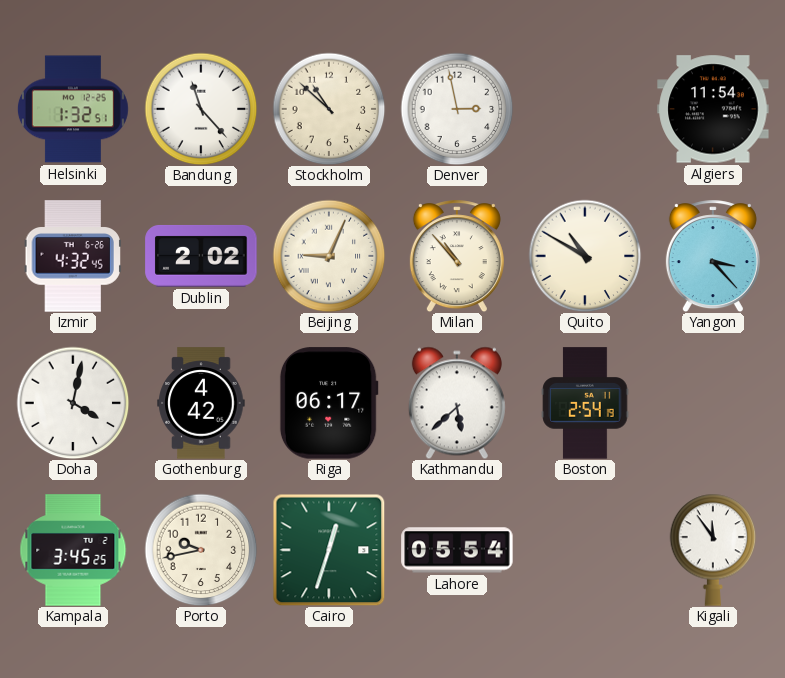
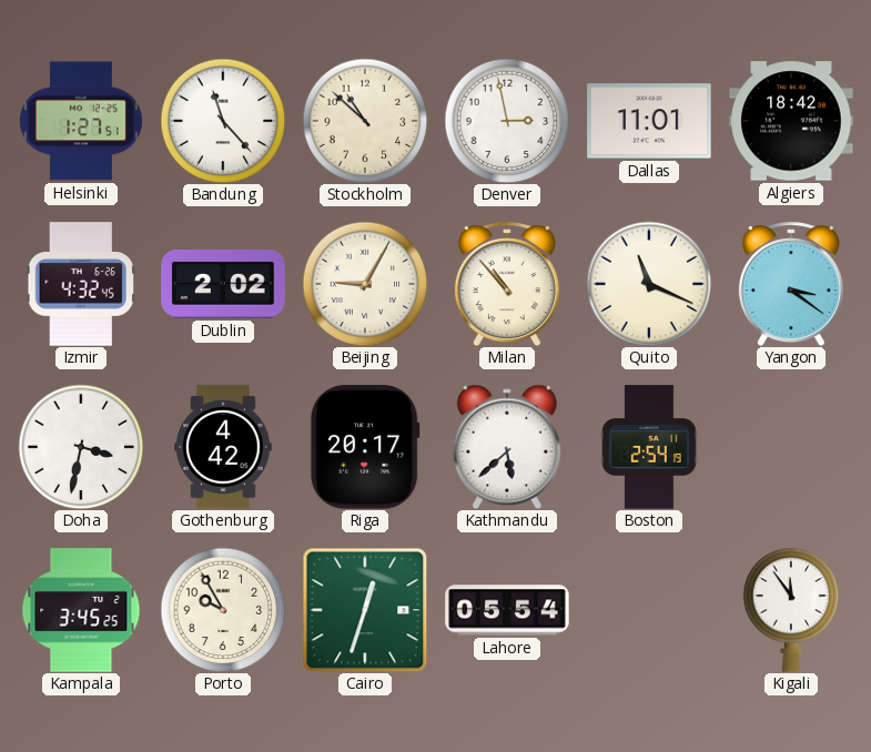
Helsinki: 1:32 -> 1:27
Dallas: none -> 11:01
Algiers: 11:54 -> 18:42
Beijing: 9:04 -> 9:05
Quito: 10:50 -> 11:19
Yangon: 3:23 -> 3:21
Doha: 4:02 -> 3:32
Riga: 06:17 -> 20:17
Porto: 9:43 -> 9:55
